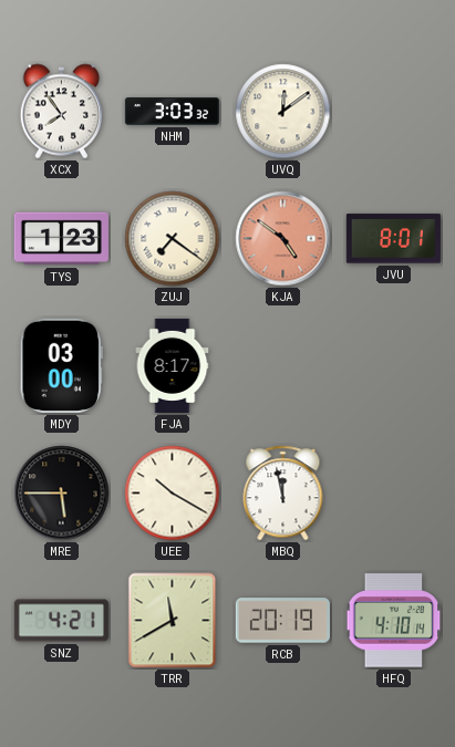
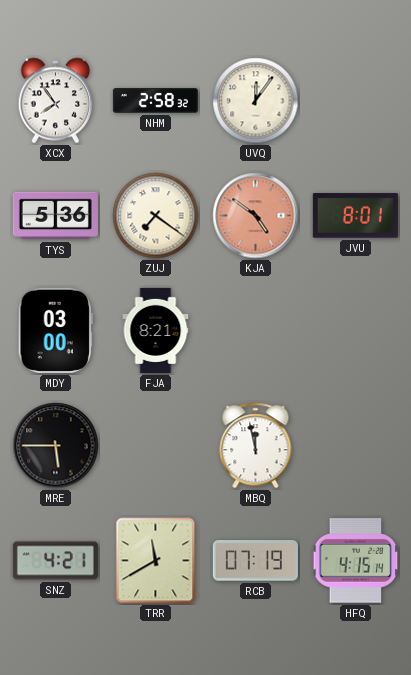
NHM: 3:03 -> 2:58
UVQ: 12:09 -> 12:06
TYS: 1:23 -> 5:36
FJA: 8:17 -> 8:21
UEE: 10:20 -> none
RCB: 20:19 -> 07:19
HFQ: 4:10 -> 4:15
